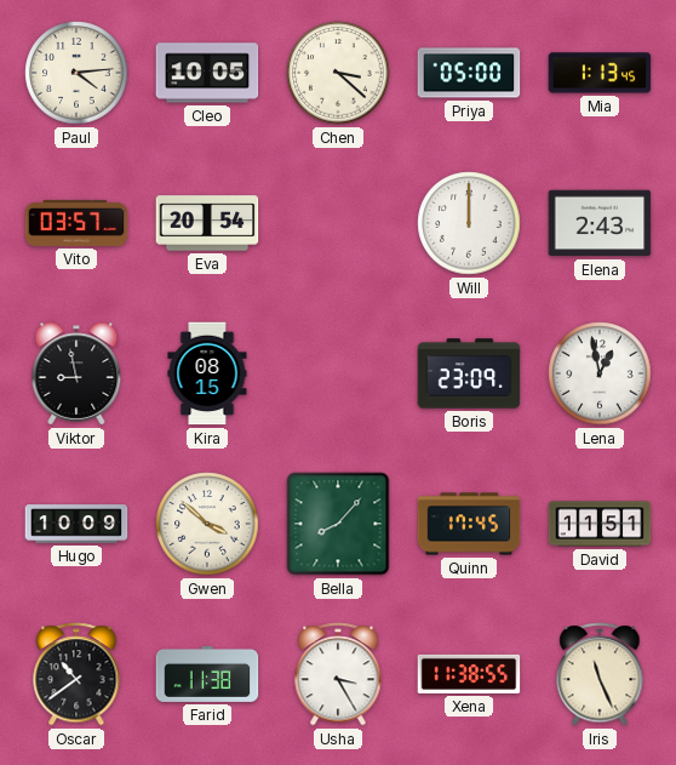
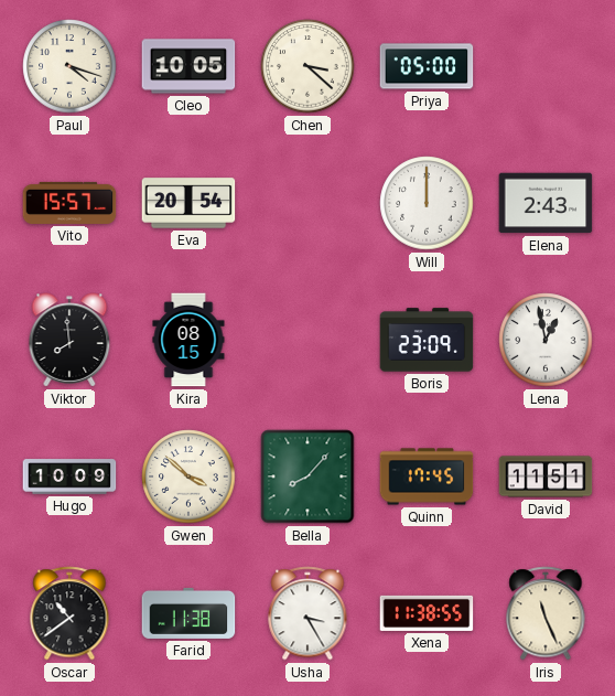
Paul: 4:14 -> 4:18
Mia: 1:13 -> none
Vito: 03:57 -> 15:57
Viktor: 8:58 -> 7:59
